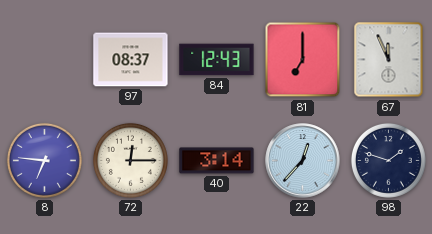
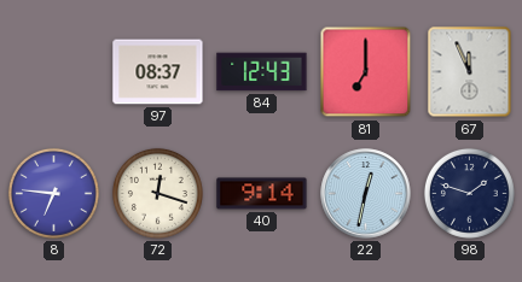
72: 12:15 -> 12:18
40: 3:14 -> 9:14
22: 12:37 -> 12:32
